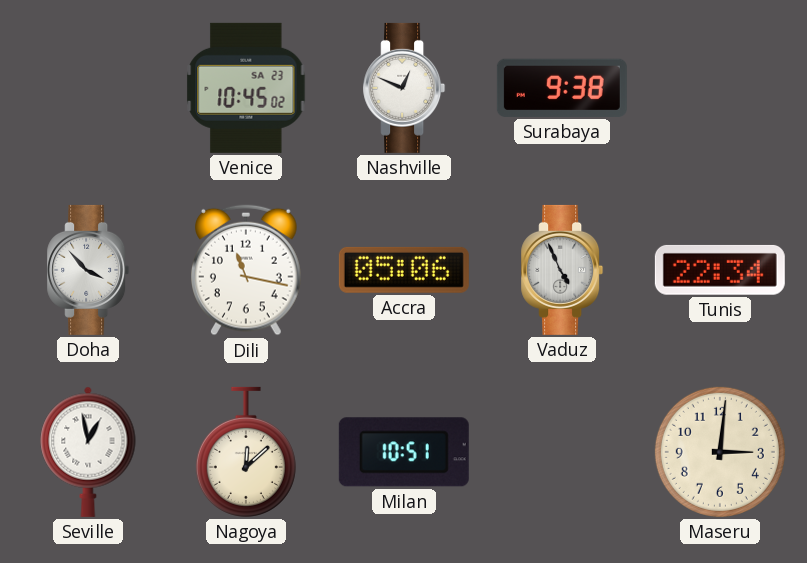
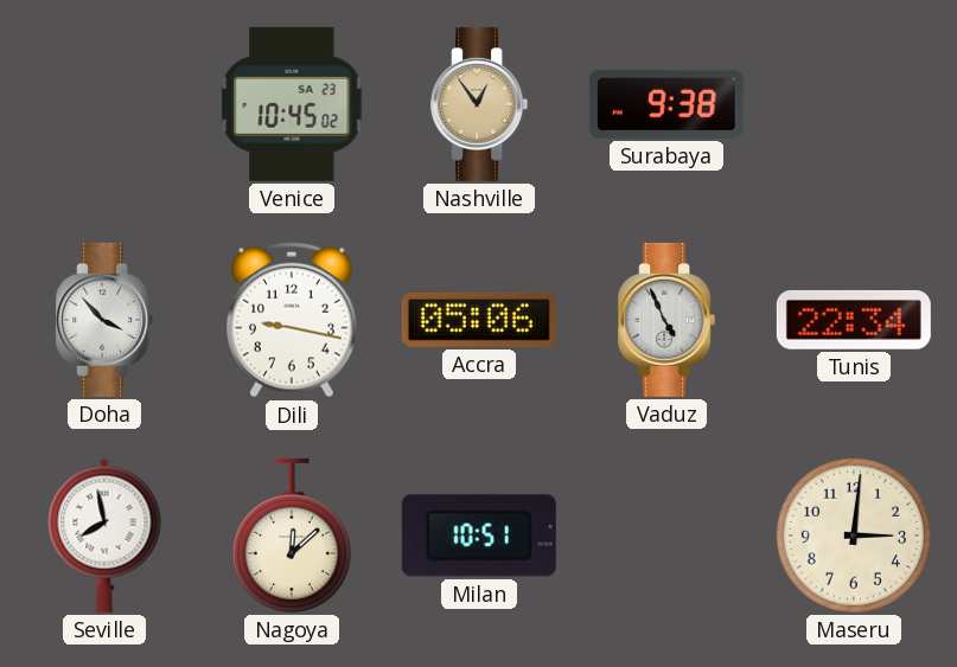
Nashville: 12:49 -> 12:54
Nashville dial: white -> champagne
Dili: 11:17 -> 9:17
Seville: 12:58 -> 7:58
